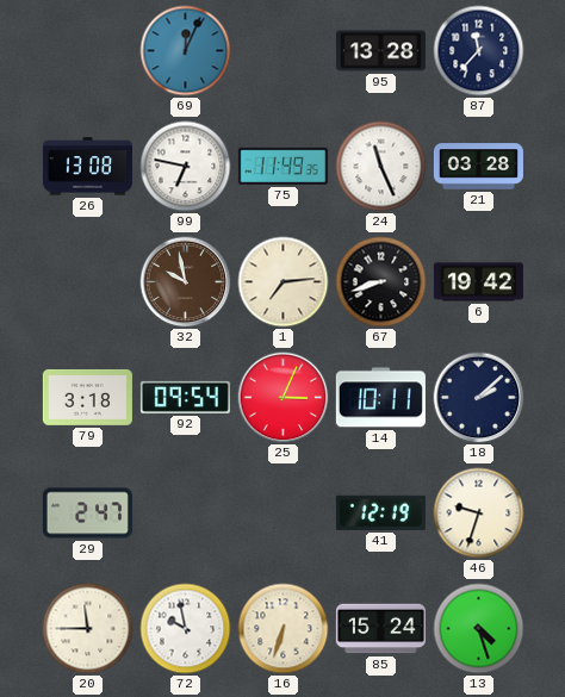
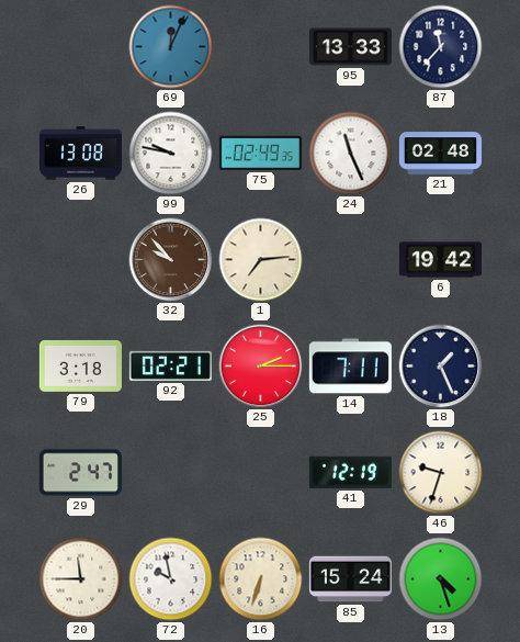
95: 13:28 -> 13:33
99: 6:47 -> 9:47
75: 11:49 -> 02:49
21: 03:28 -> 02:48
32: 9:58 -> 9:53
67: 8:42 -> none
92: 09:54 -> 02:21
25: 3:04 -> 2:15
14: 10:11 -> 7:11
18: 2:08 -> 1:26
